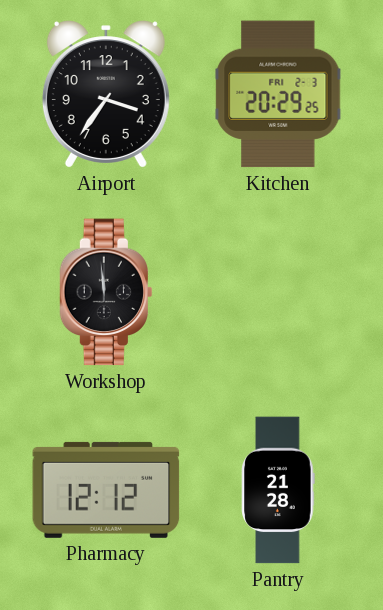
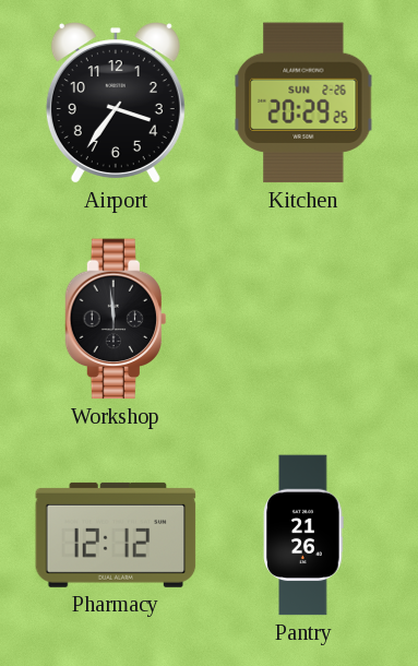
Kitchen date: FRI 2-3 -> SUN 2-26
Pantry: 21:28 -> 21:26
